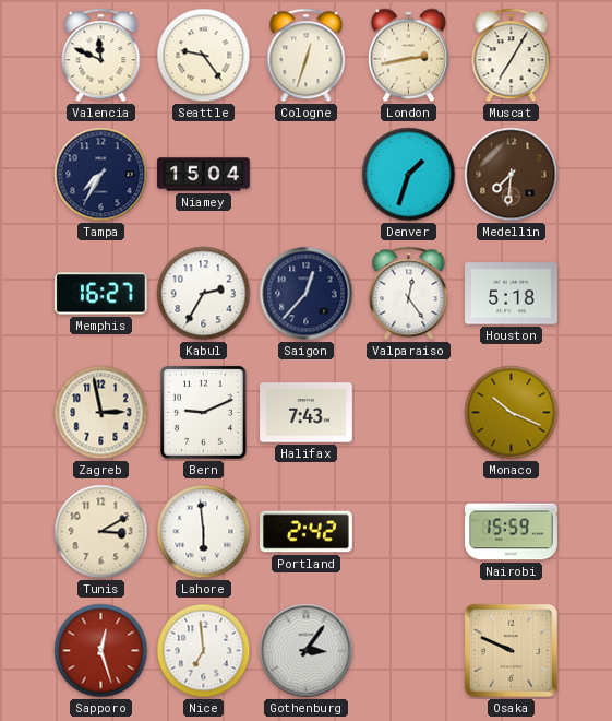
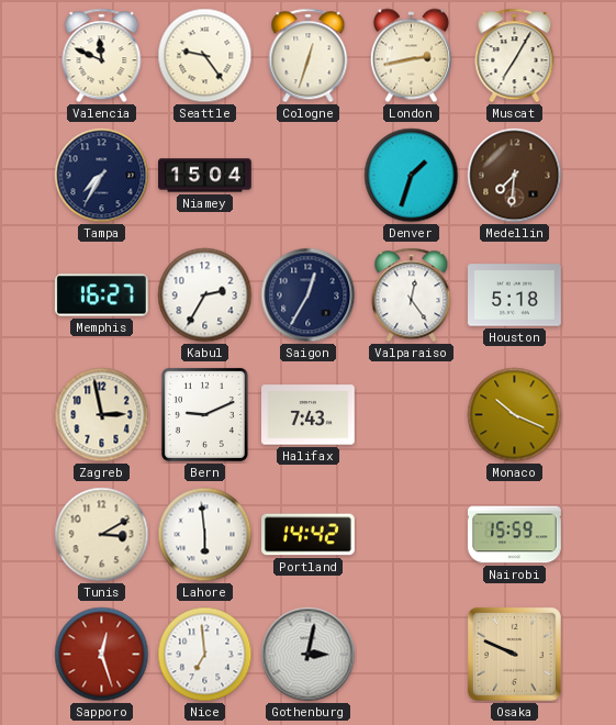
Saigon: 12:37 -> 12:35
Portland: 2:42 -> 14:42
Gothenburg: 3:06 -> 3:02
